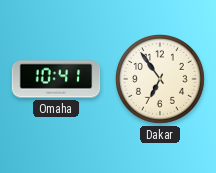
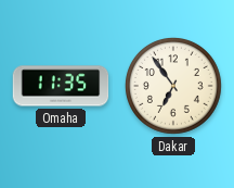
Omaha: 10:41 -> 11:35
